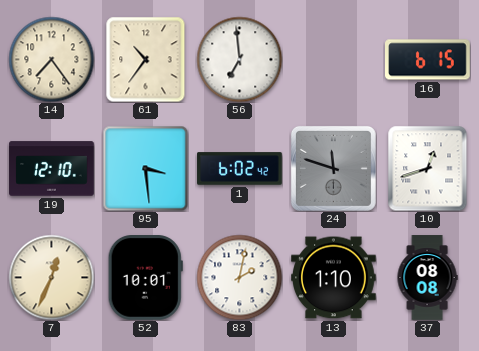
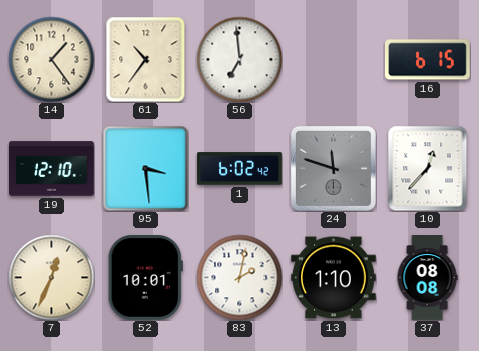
14: 7:24 -> 1:24
10: 12:42 -> 12:37
